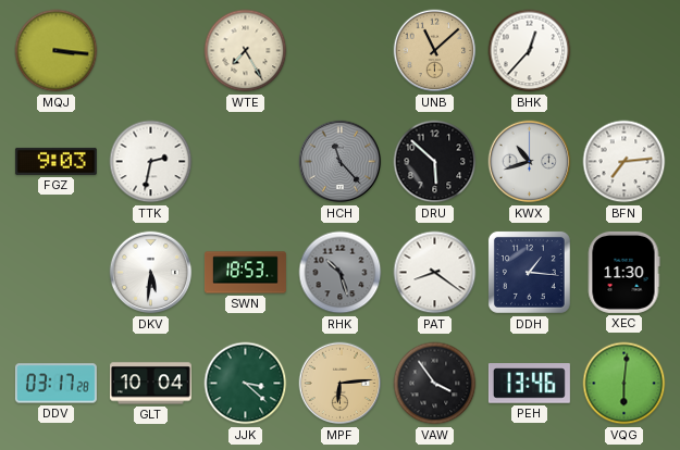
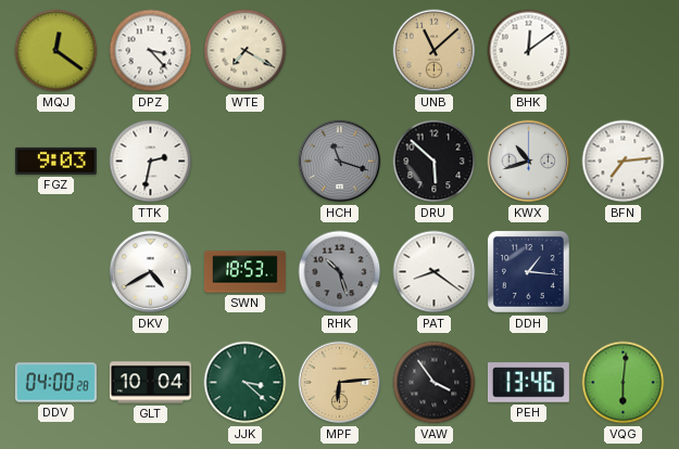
MQJ: 3:16 -> 12:21
DPZ: none -> 3:23
WTE: 7:25 -> 7:20
BHK: 12:37 -> 12:09
HCH: 11:23 -> 11:18
DKV: 5:31 -> 4:40
XEC: 11:30 -> none
DDV: 03:17 -> 04:00
